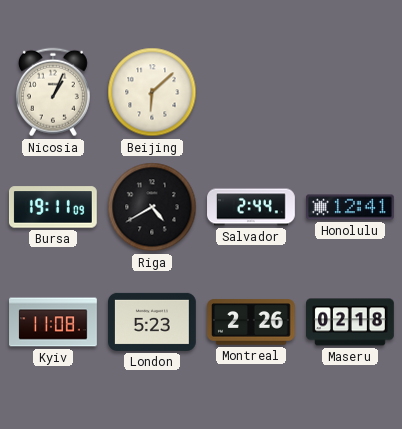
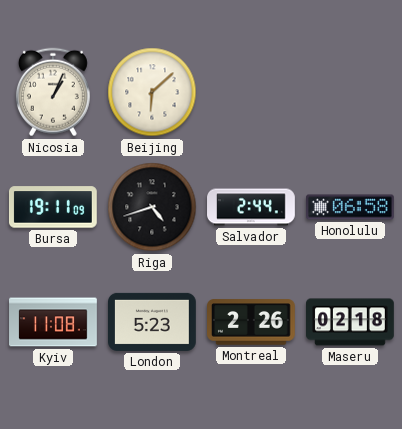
Riga: 4:40 -> 4:42
Honolulu: 12:41 -> 06:58
